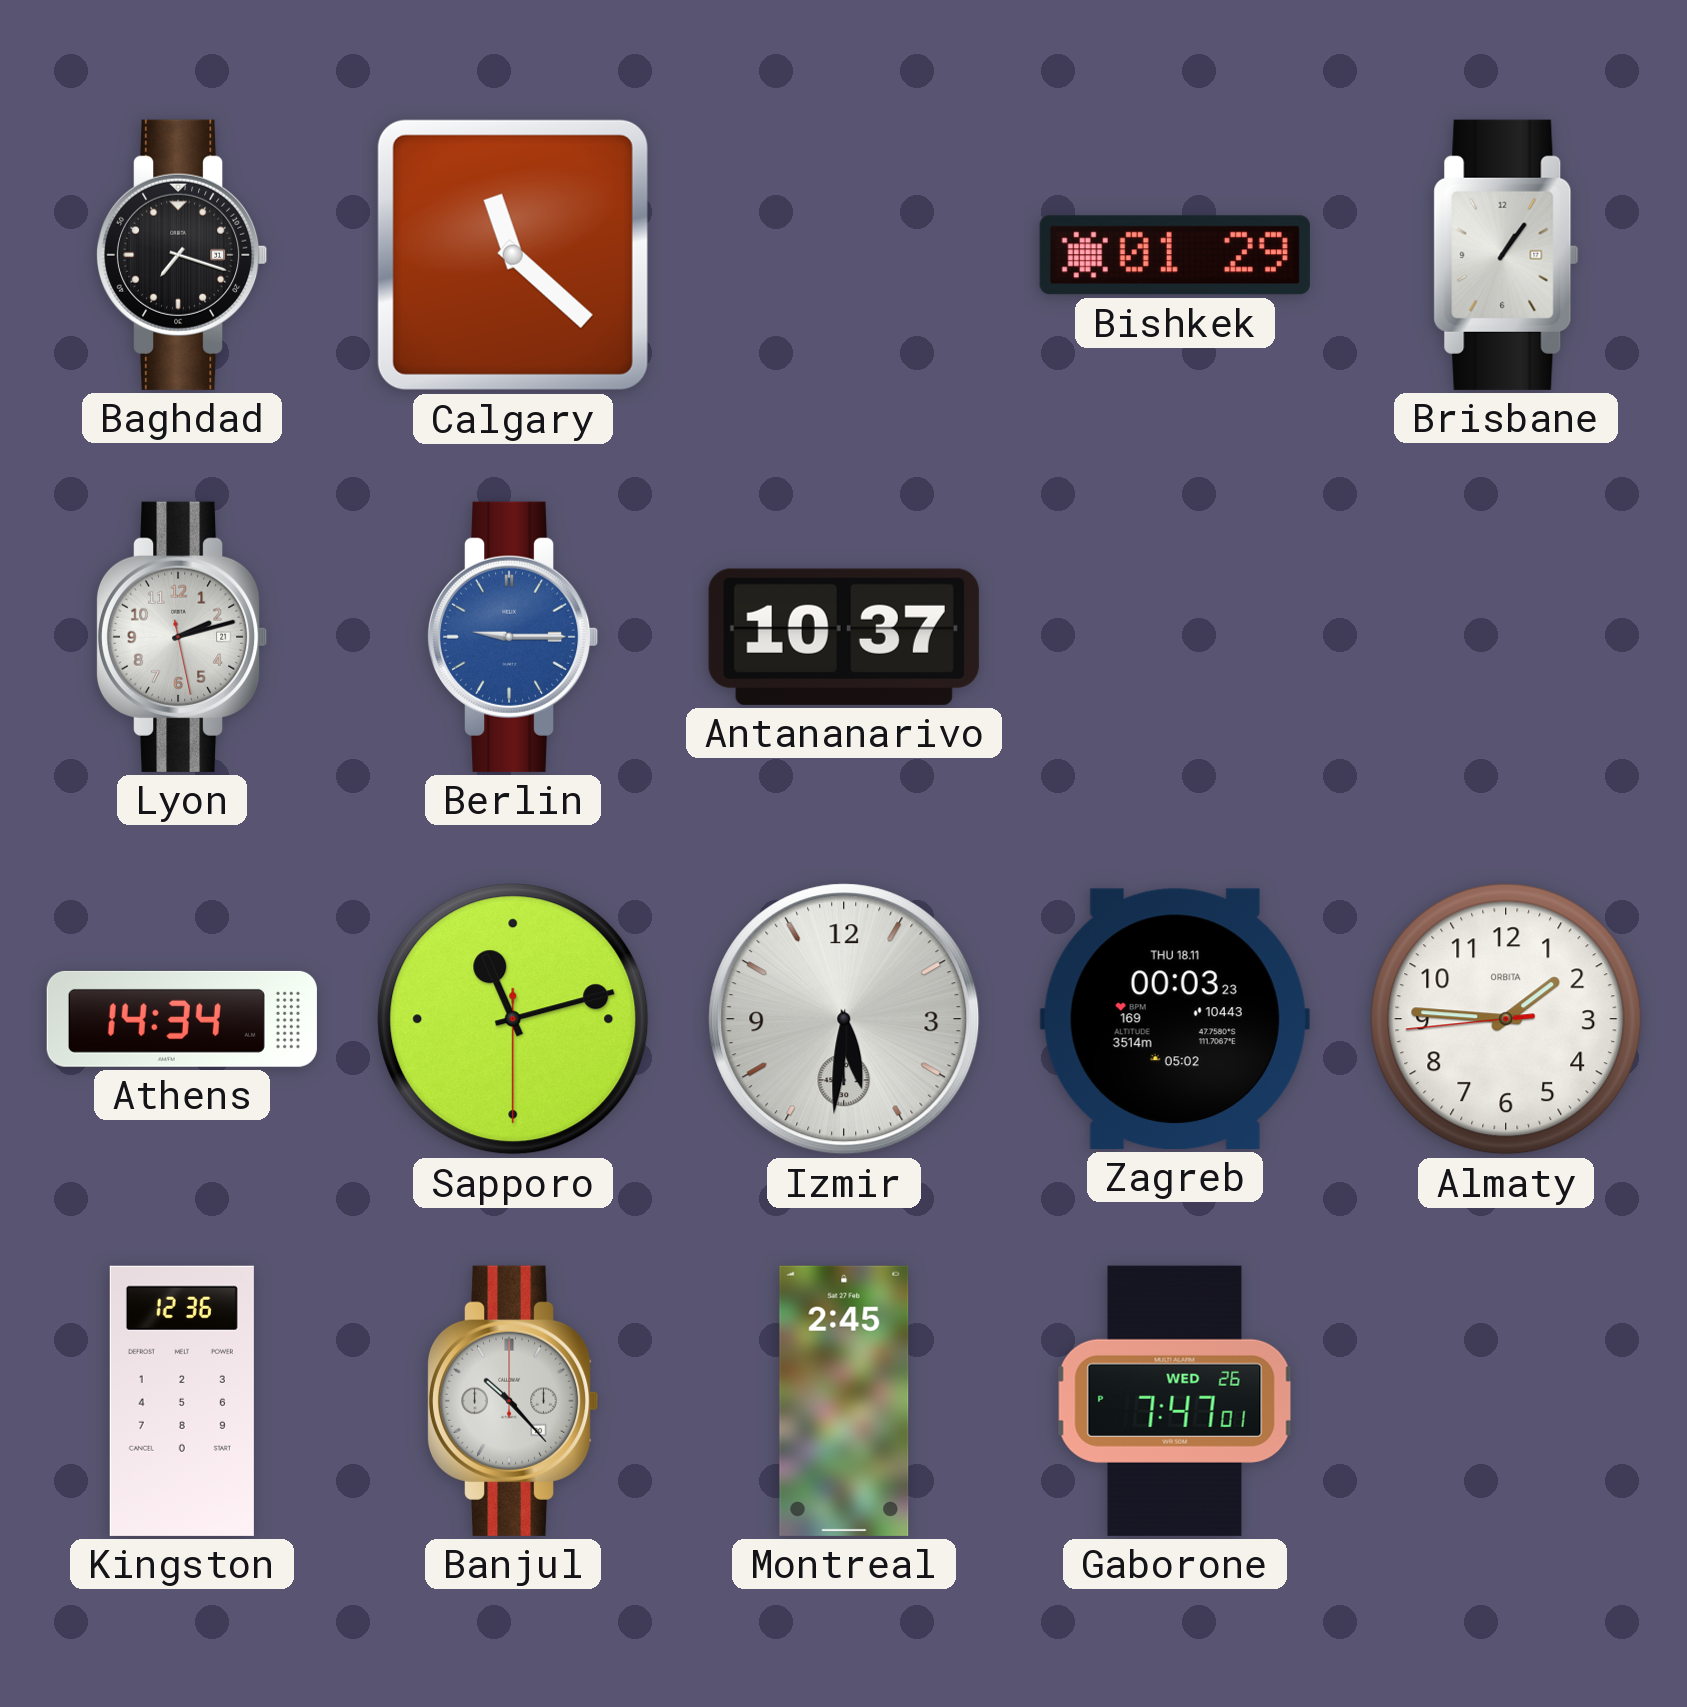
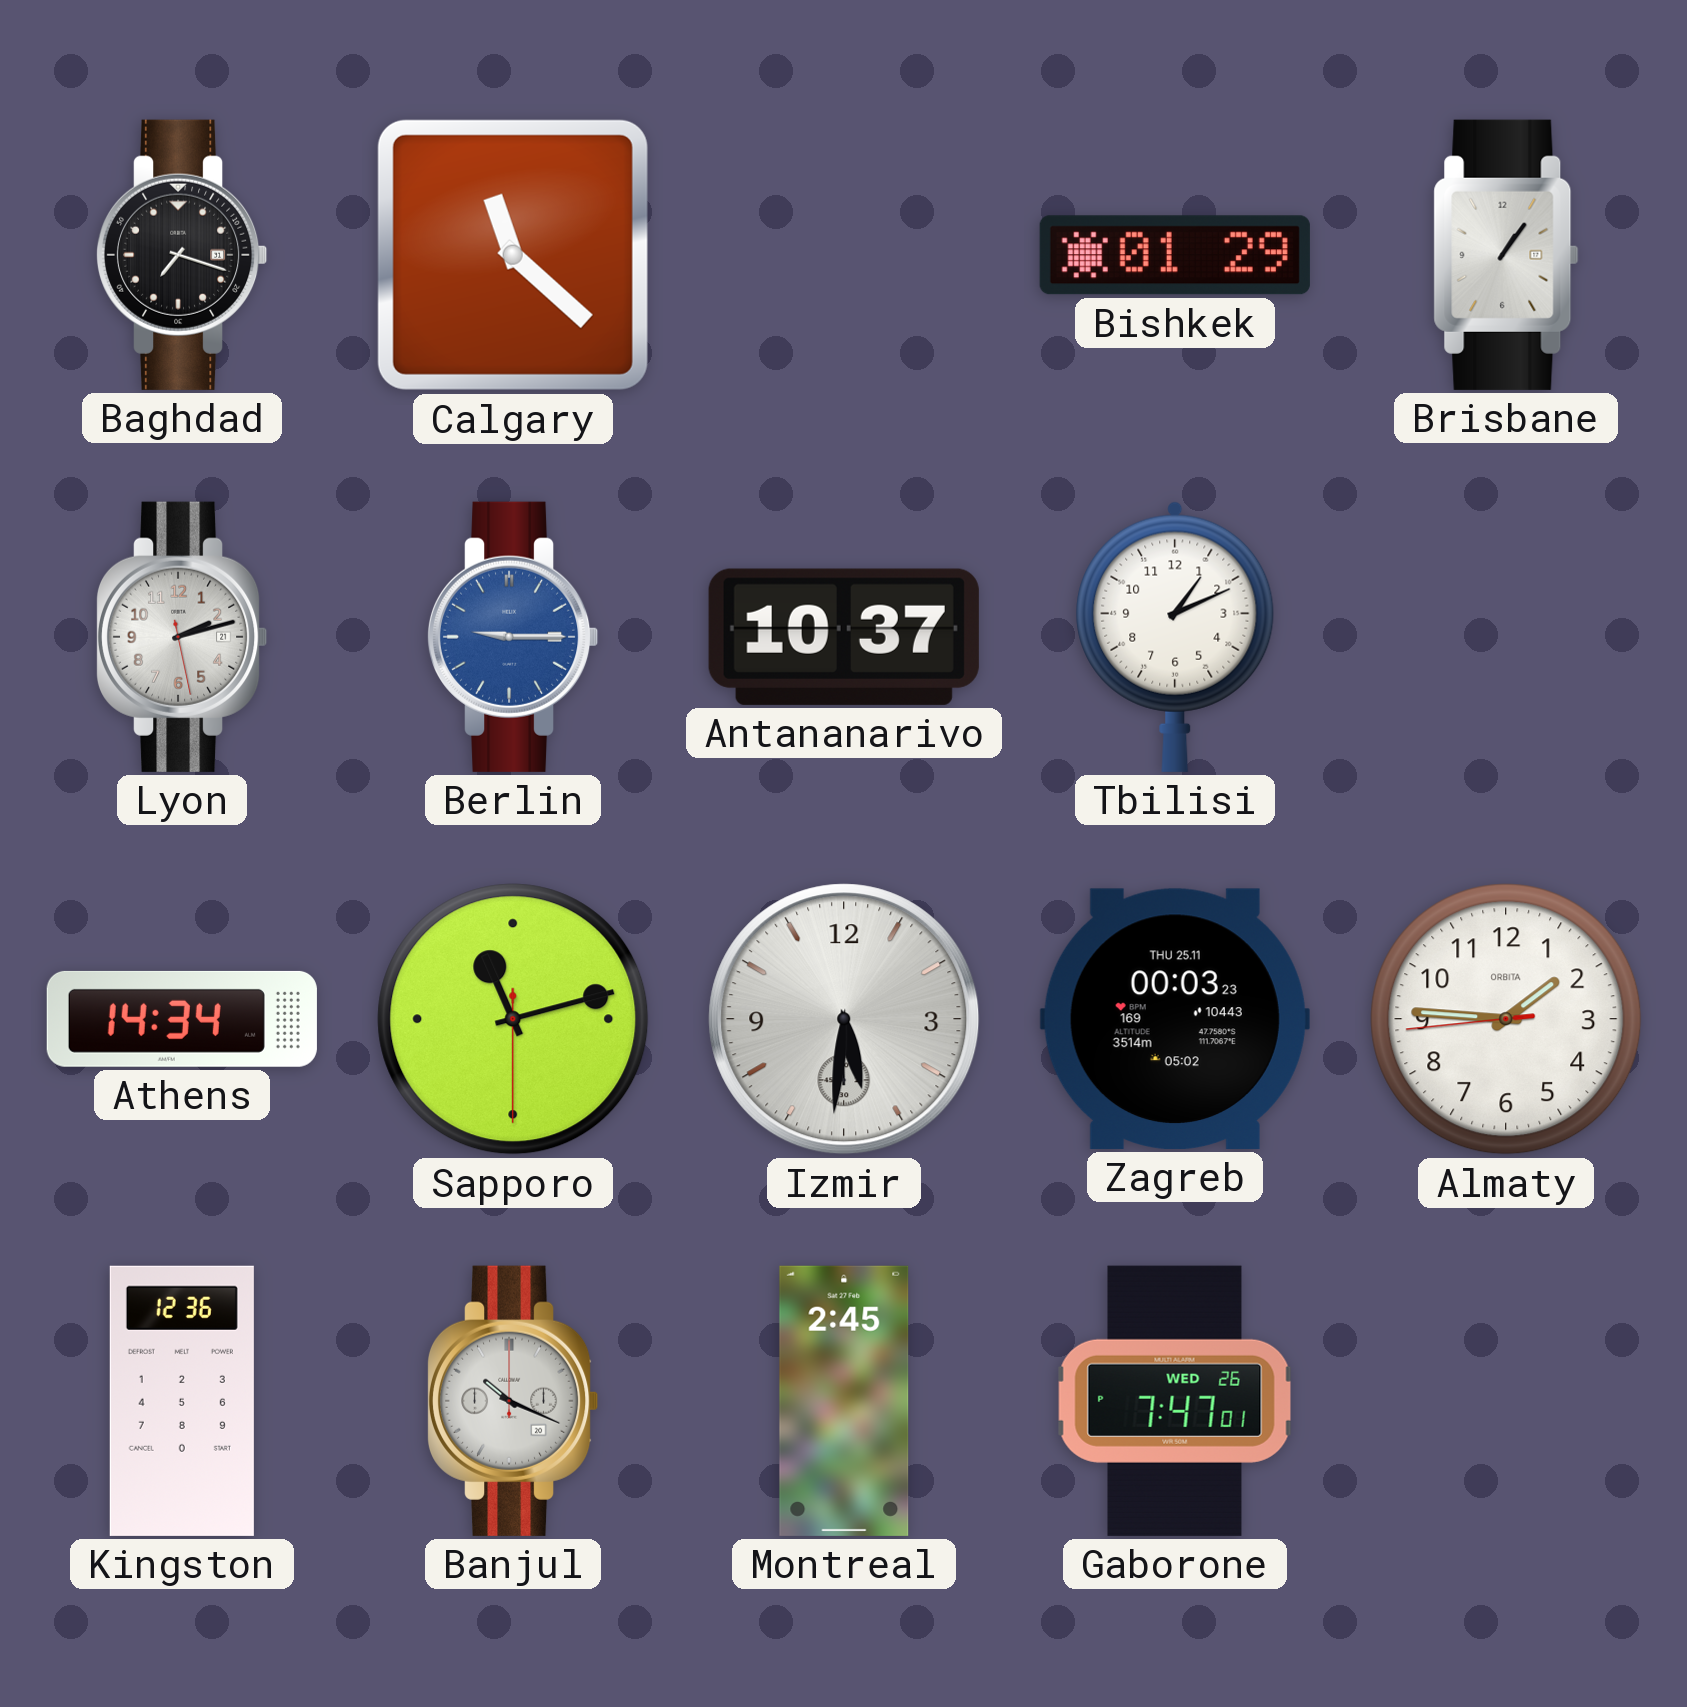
Tbilisi: none -> 1:11
Zagreb date: THU 18.11 -> THU 25.11
Banjul: 10:23 -> 10:19
